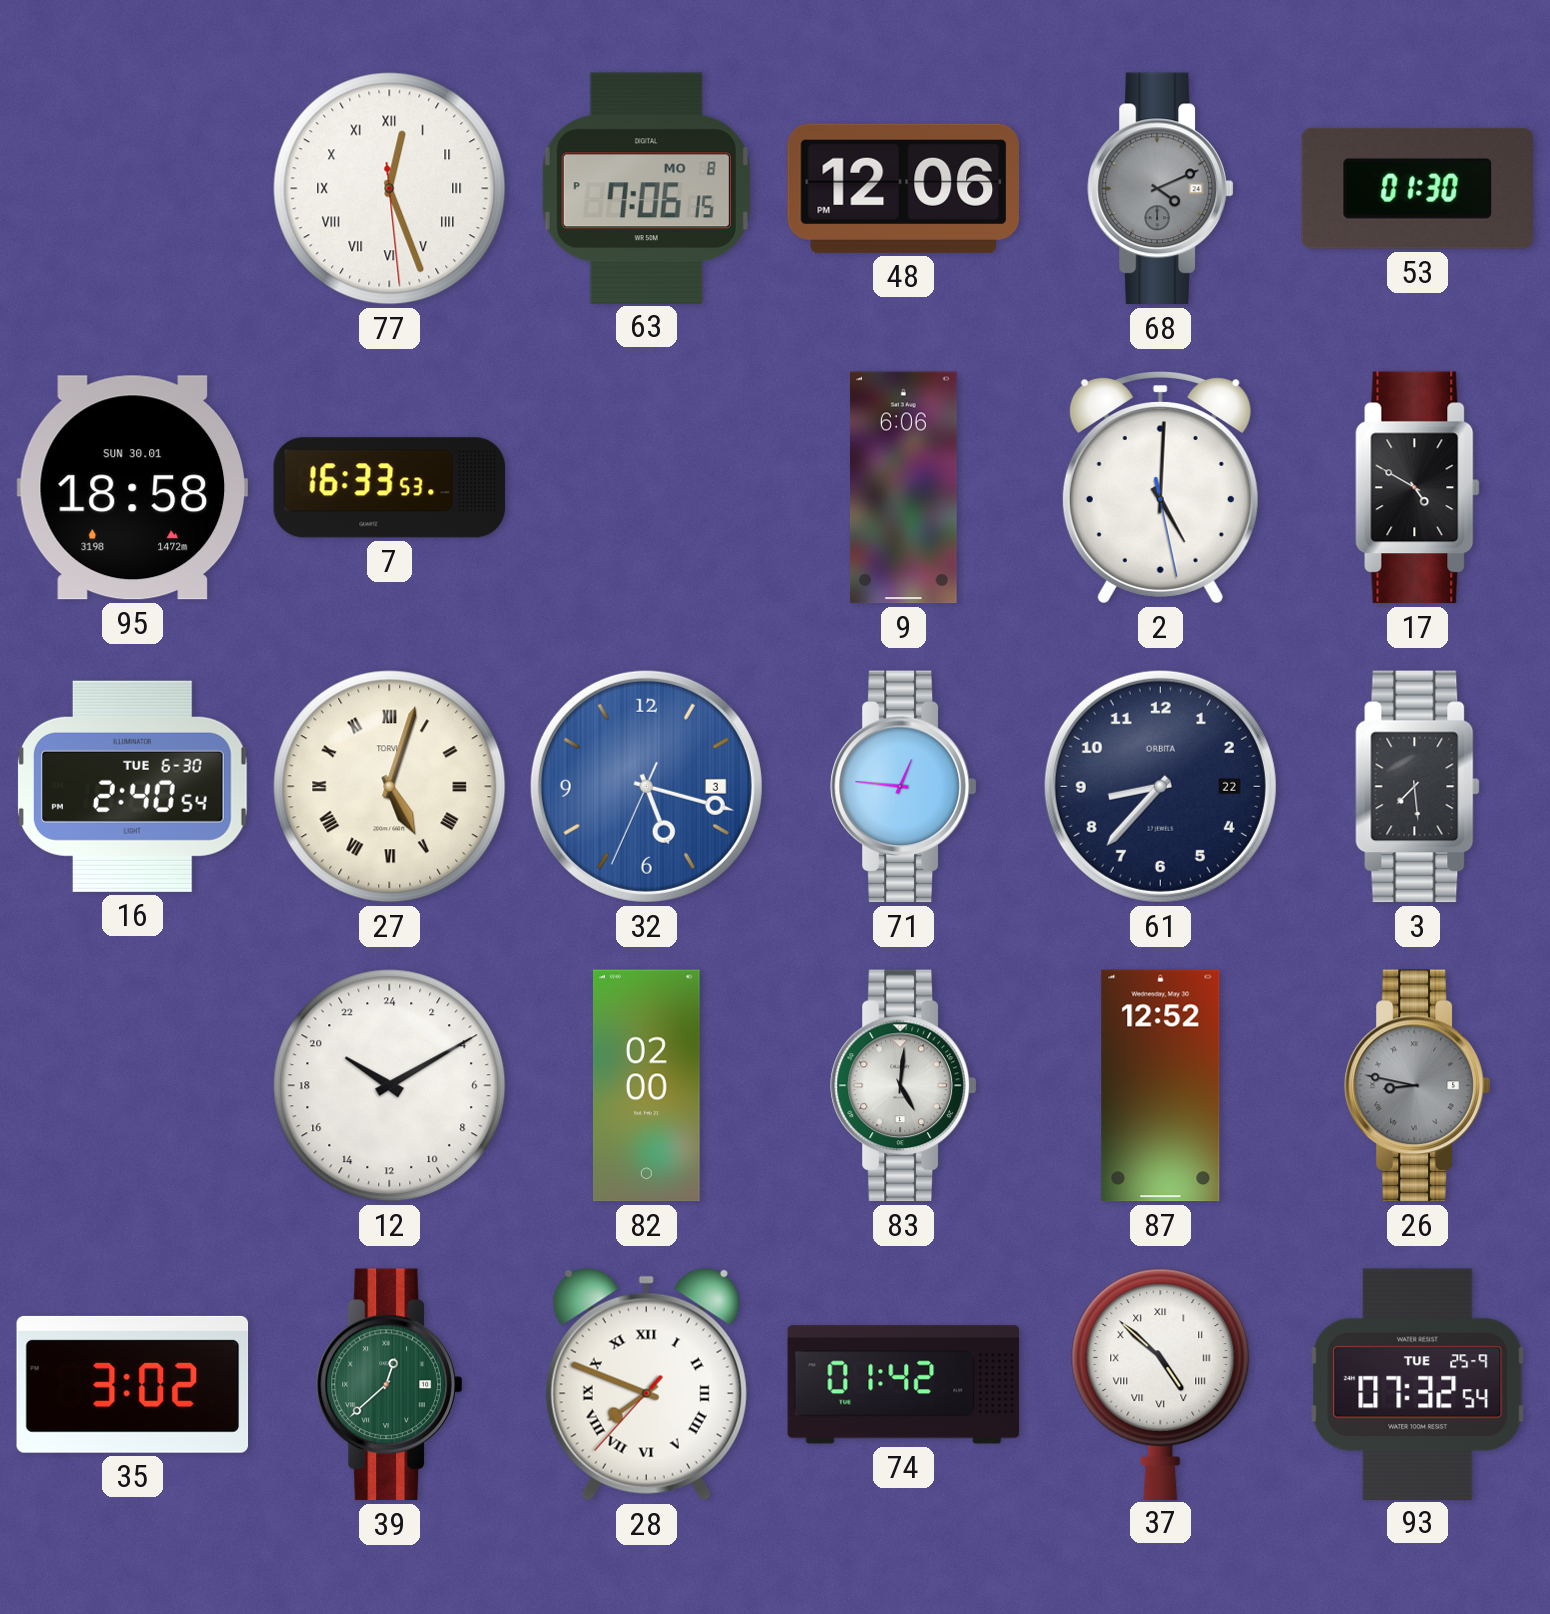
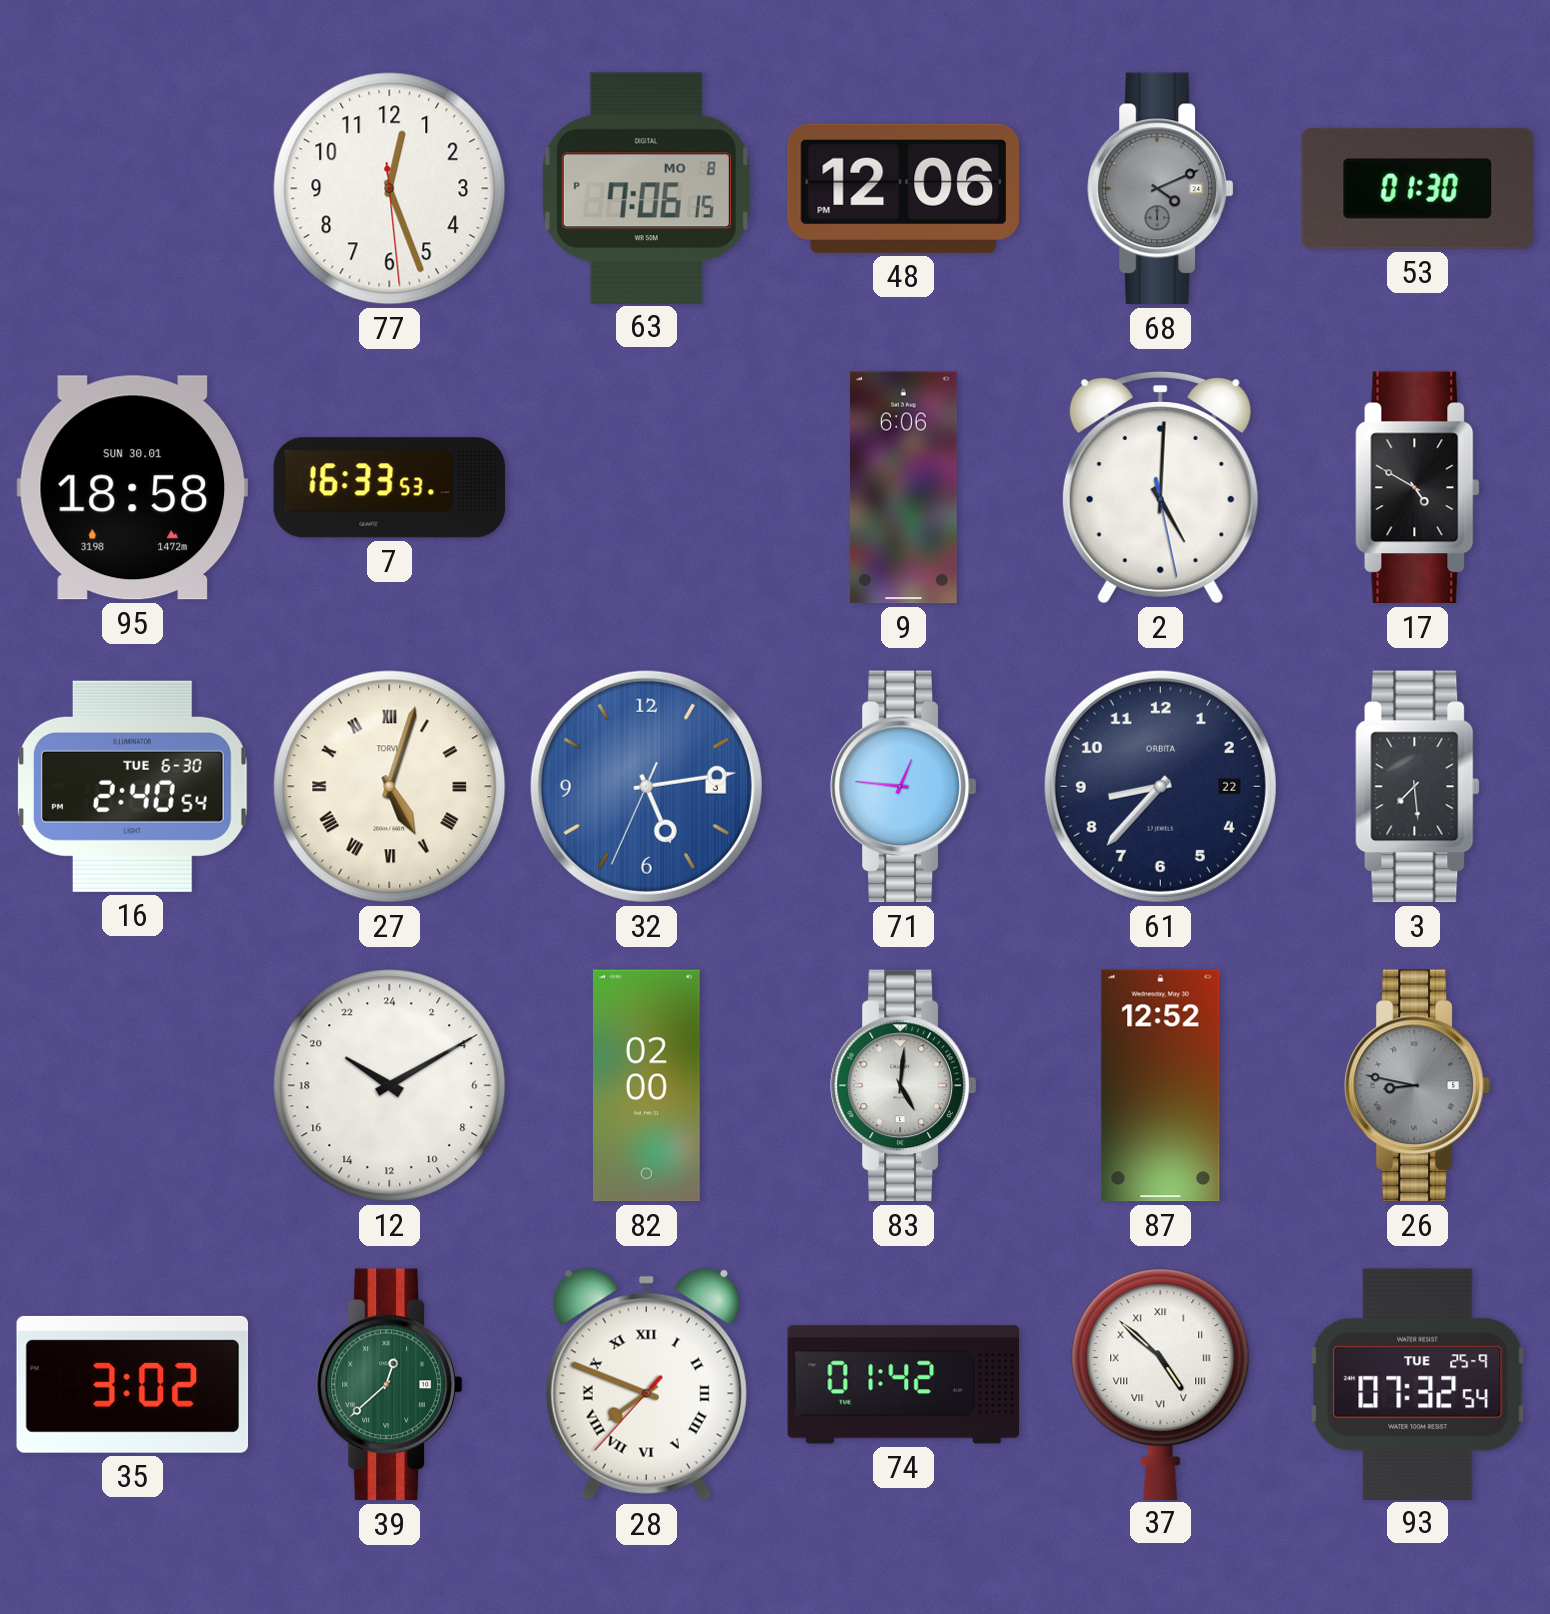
77 numerals: Roman -> Arabic
32: 5:17 -> 5:13
